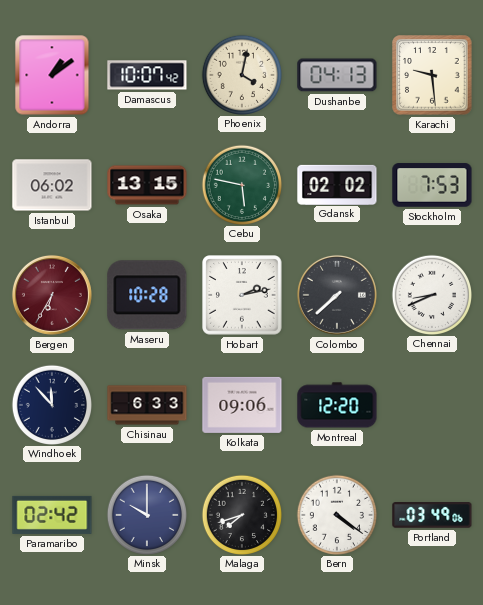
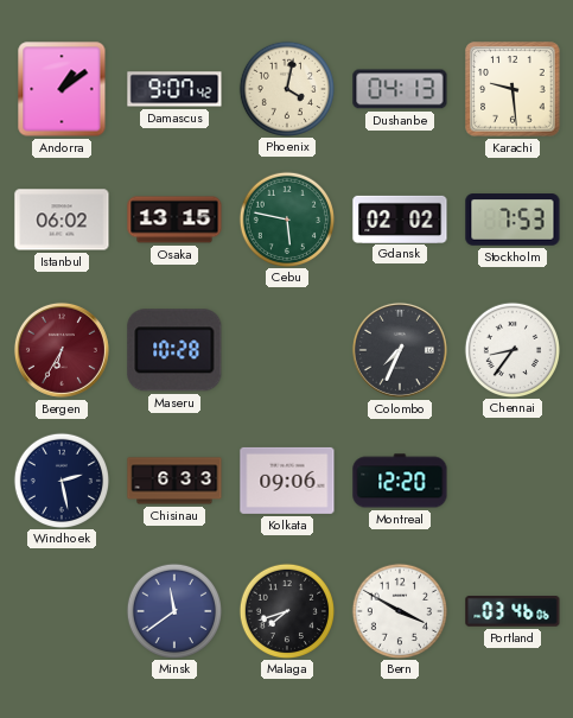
Damascus: 10:07 -> 9:07
Hobart: 2:13 -> none
Colombo: 7:38 -> 7:34
Chennai: 8:41 -> 8:36
Windhoek: 11:53 -> 2:28
Paramaribo: 02:42 -> none
Minsk: 10:00 -> 11:39
Bern: 4:21 -> 3:50
Portland: 03:49 -> 03:46
